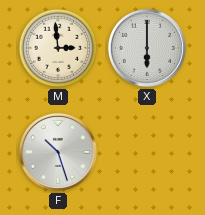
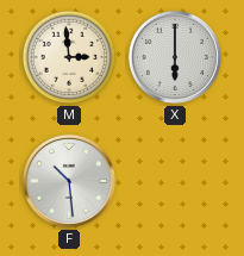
F: 10:27 -> 10:29
